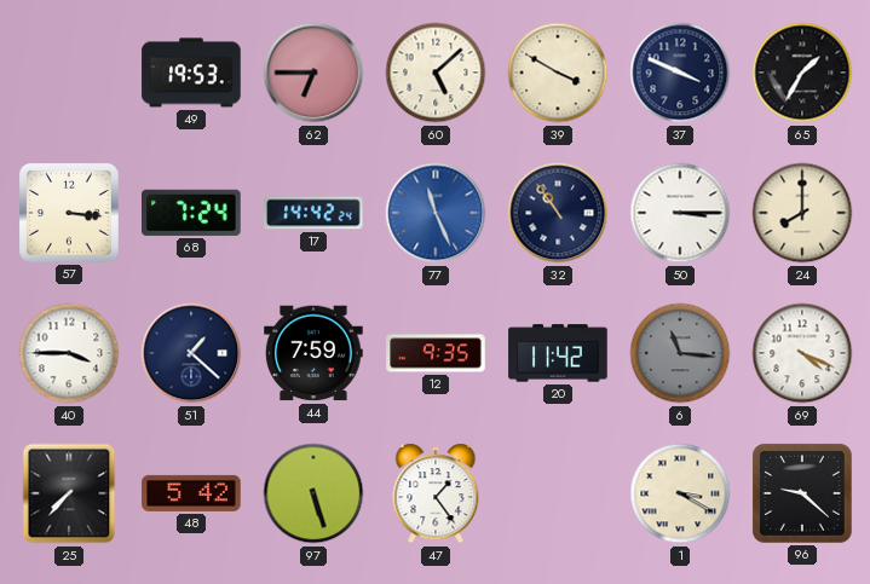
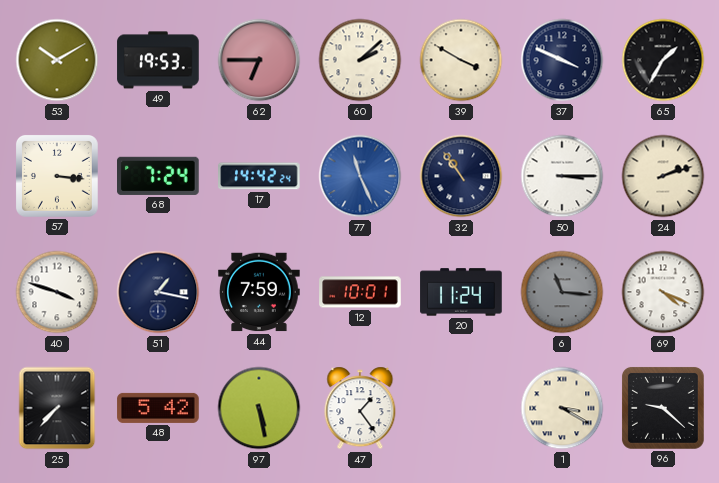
53: none -> 10:10
60: 5:08 -> 2:08
24: 8:00 -> 2:12
40: 3:45 -> 3:48
51: 1:22 -> 1:17
12: 9:35 -> 10:01
20: 11:42 -> 11:24
97: 5:27 -> 5:28
